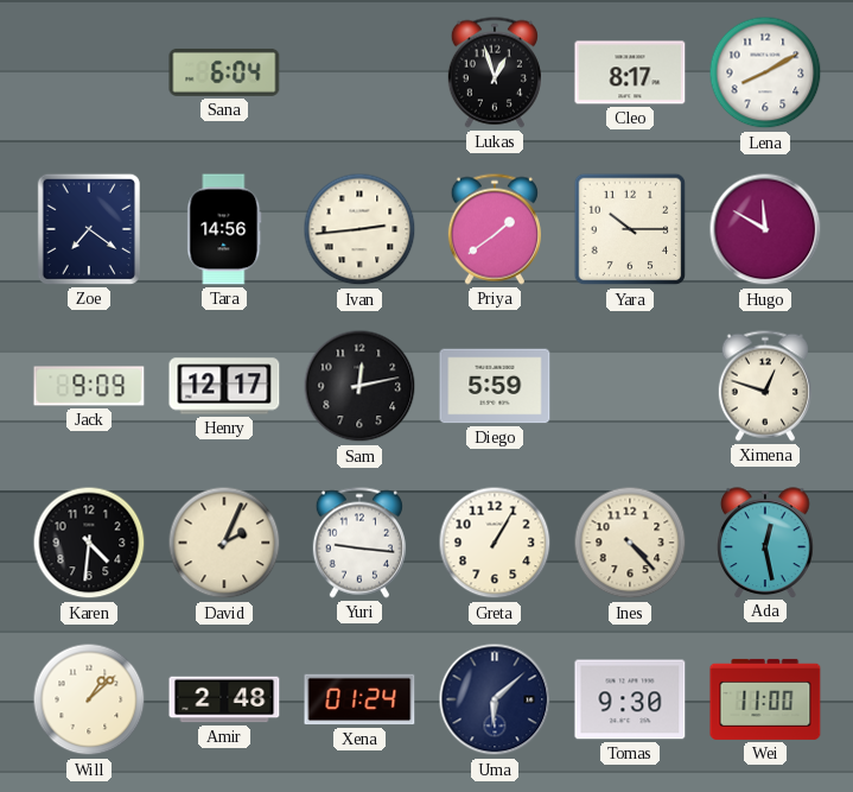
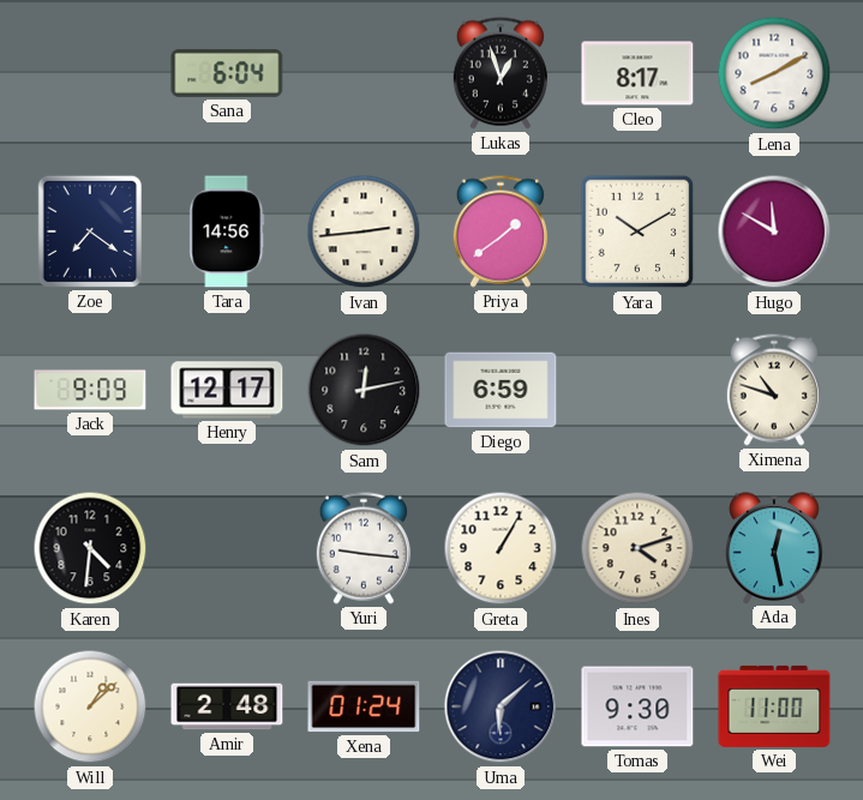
Yara: 10:15 -> 10:10
Diego: 5:59 -> 6:59
Ximena: 12:48 -> 10:48
David: 2:04 -> none
Ines: 4:23 -> 4:12
